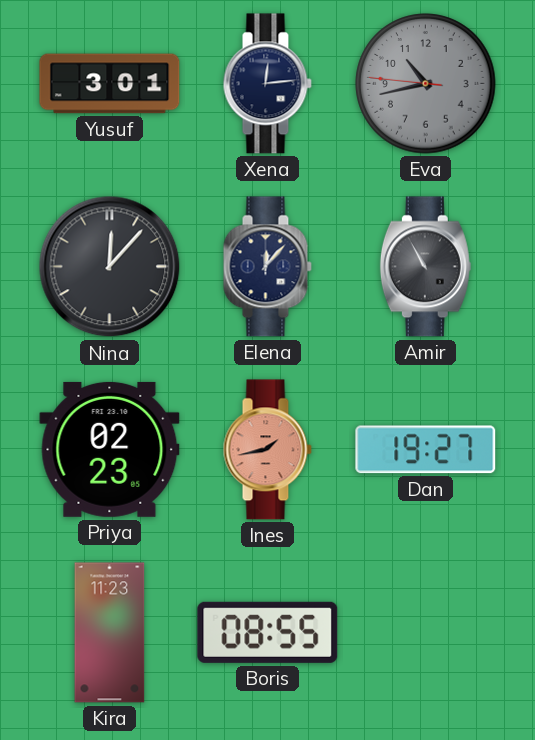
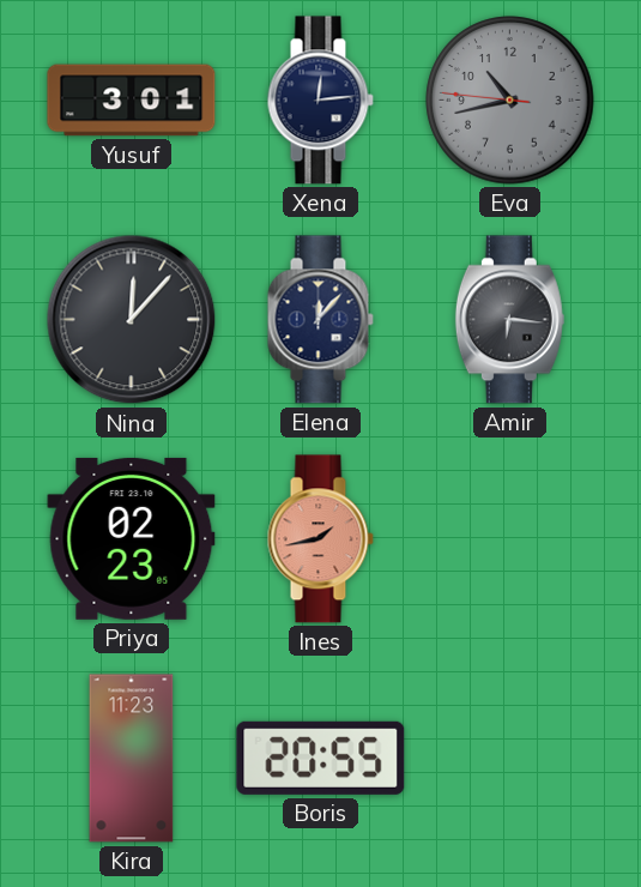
Amir: 10:55 -> 6:16
Dan: 19:27 -> none
Boris: 08:55 -> 20:55
